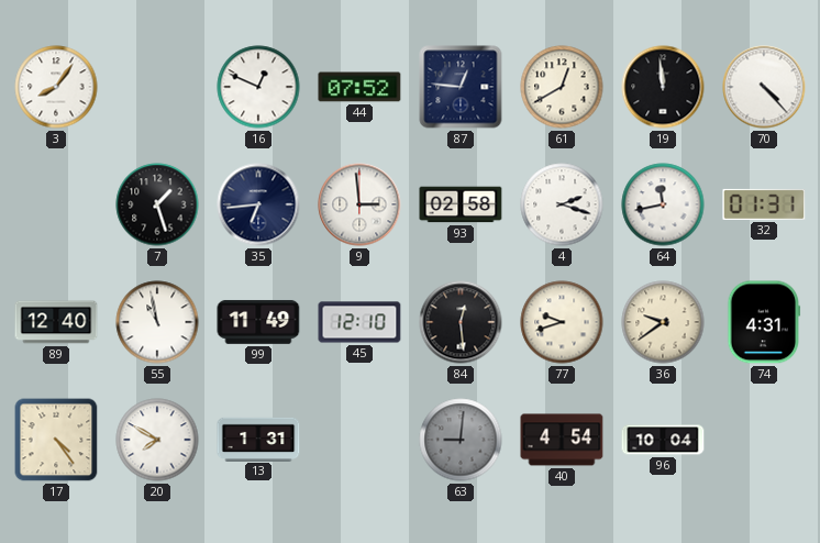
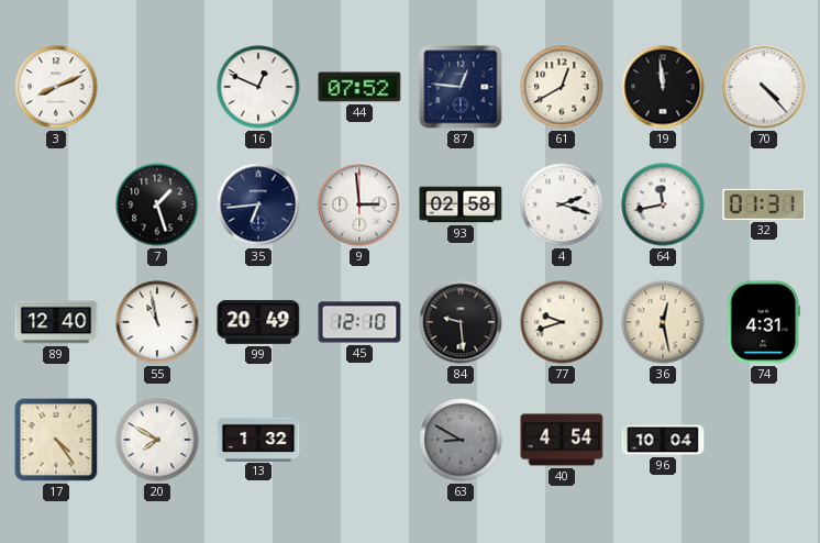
3: 8:06 -> 8:11
99: 11:49 -> 20:49
84: 12:29 -> 9:29
36: 9:39 -> 12:28
13: 1:31 -> 1:32
63: 9:01 -> 8:50
